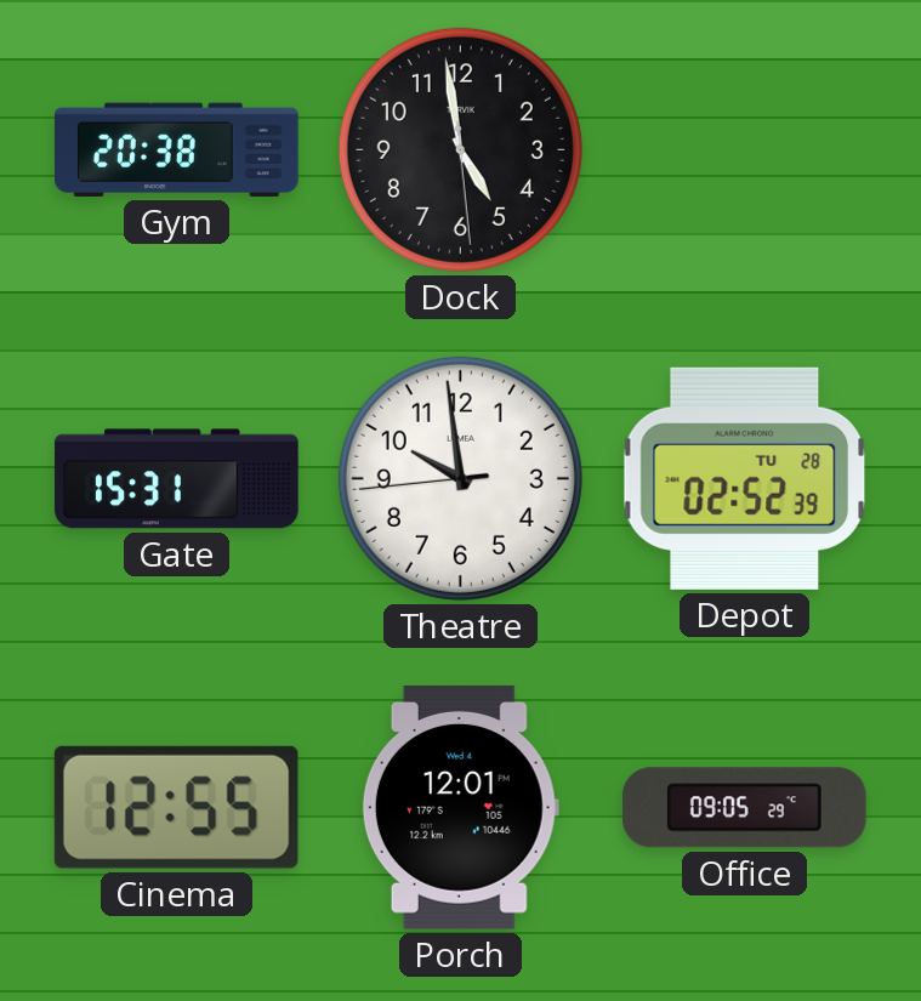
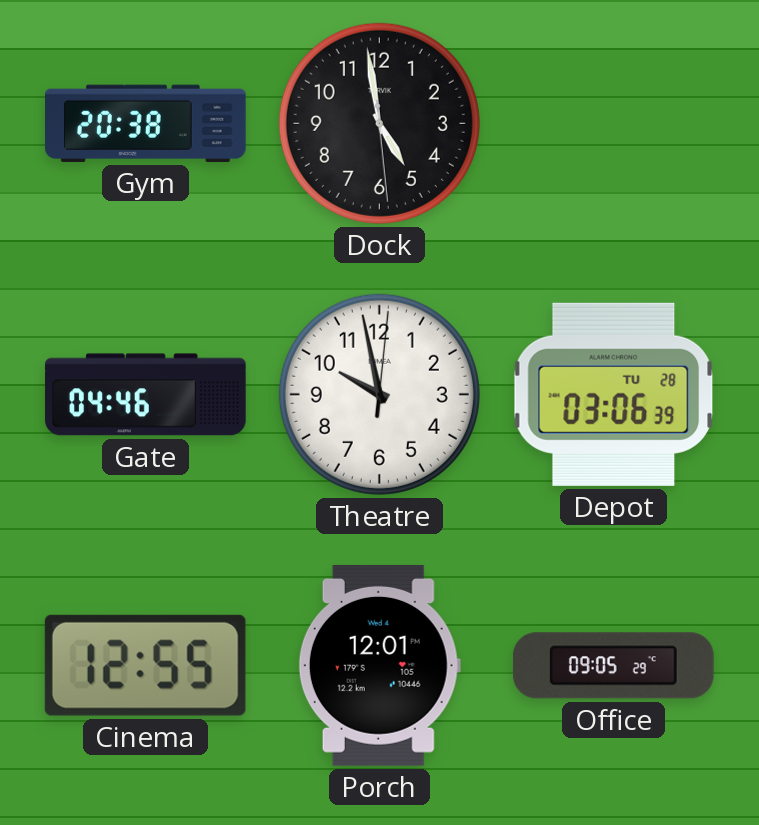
Gate: 15:31 -> 04:46
Theatre: 9:58:44 -> 9:58:01
Depot: 02:52 -> 03:06
